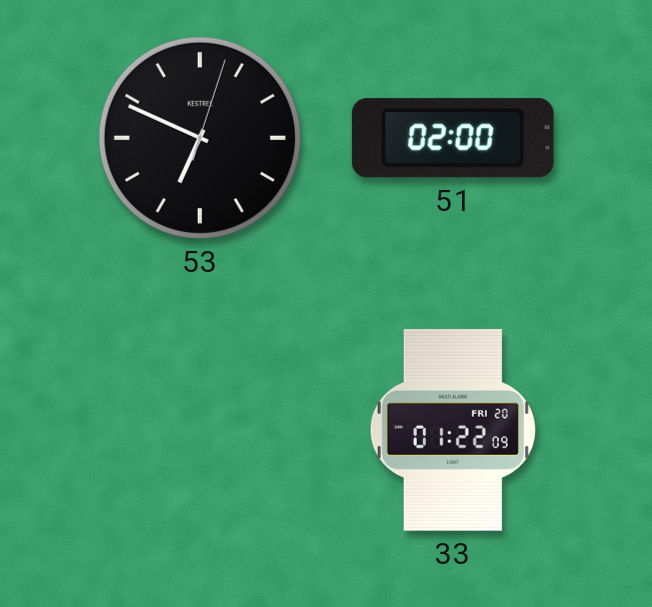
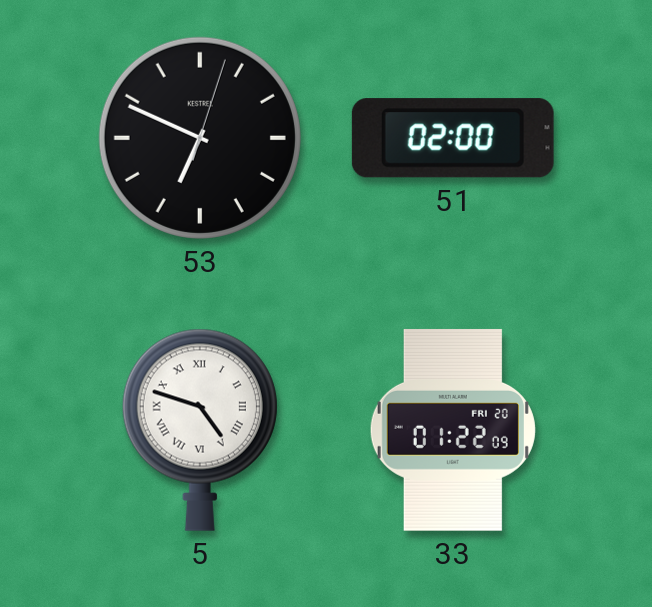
5: none -> 4:48
